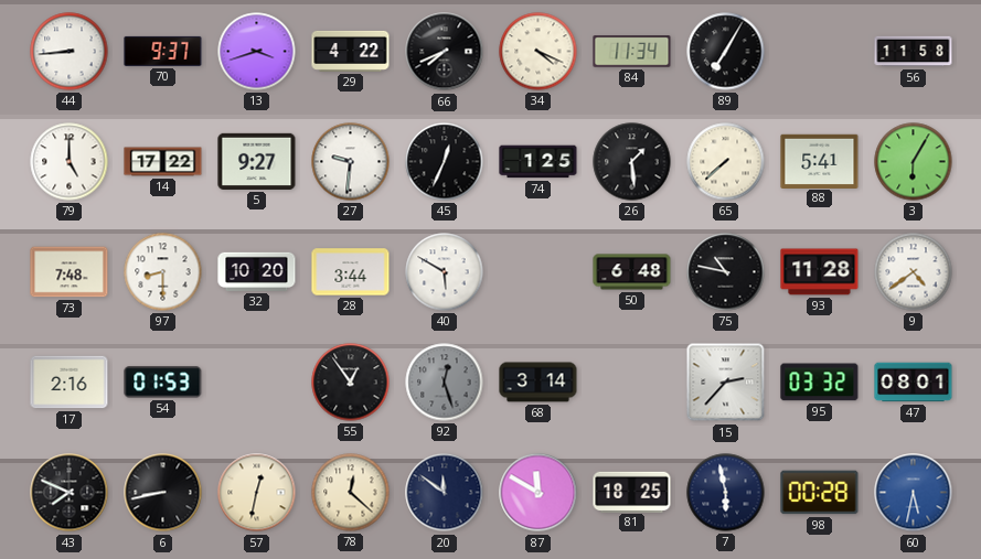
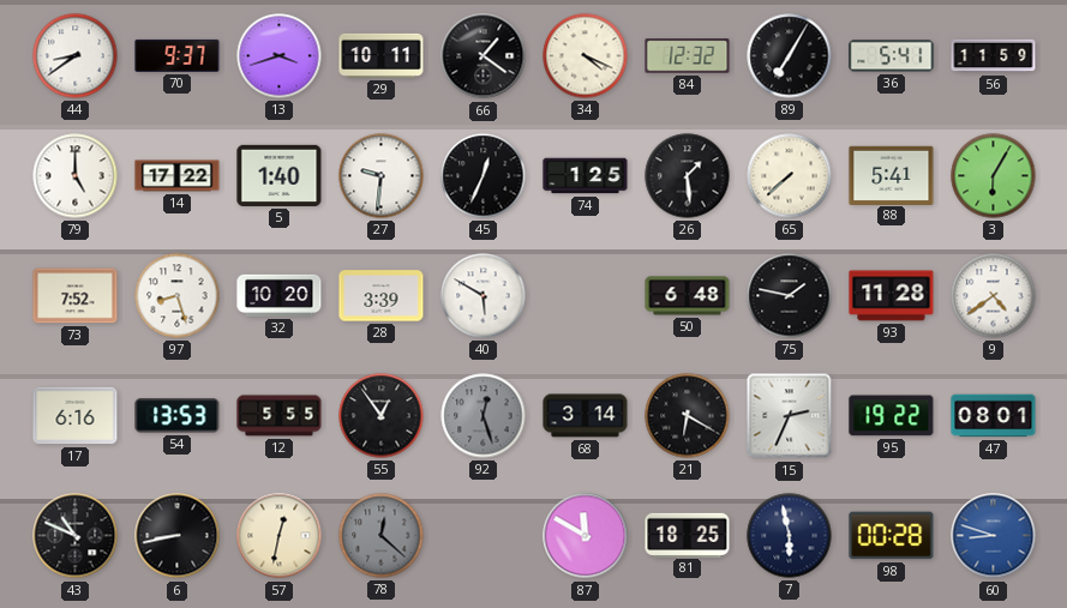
44: 8:44 -> 8:39
29: 4:22 -> 10:11
66: 7:41 -> 1:21
84: 11:34 -> 12:32
36: none -> 5:41
56: 11:58 -> 11:59
5: 9:27 -> 1:40
73: 7:48 -> 7:52
97: 8:30 -> 8:27
28: 3:44 -> 3:39
75: 10:47 -> 1:47
17: 2:16 -> 6:16
54: 01:53 -> 13:53
12: none -> 5:55
21: none -> 6:20
15: 2:37 -> 2:34
95: 03:32 -> 19:22
43: 7:49 -> 10:49
78 dial: cream -> grey
20: 11:51 -> none
60: 5:32 -> 8:48
